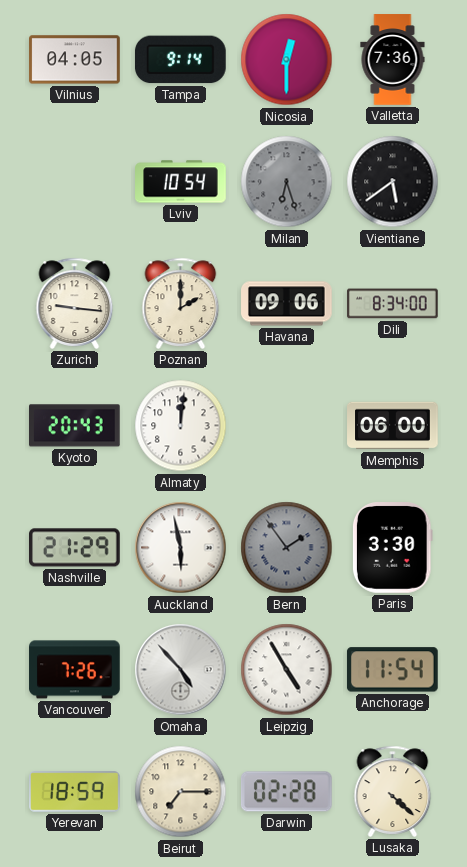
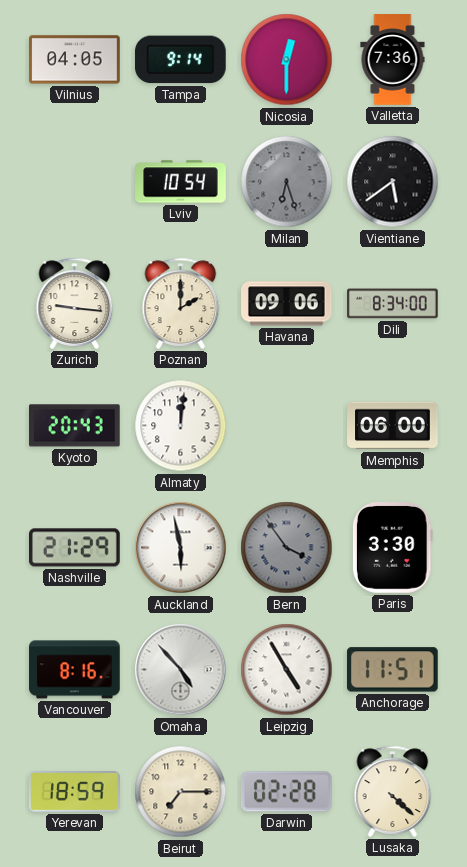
Bern: 1:54 -> 3:54
Vancouver: 7:26 -> 8:16
Anchorage: 11:54 -> 11:51
